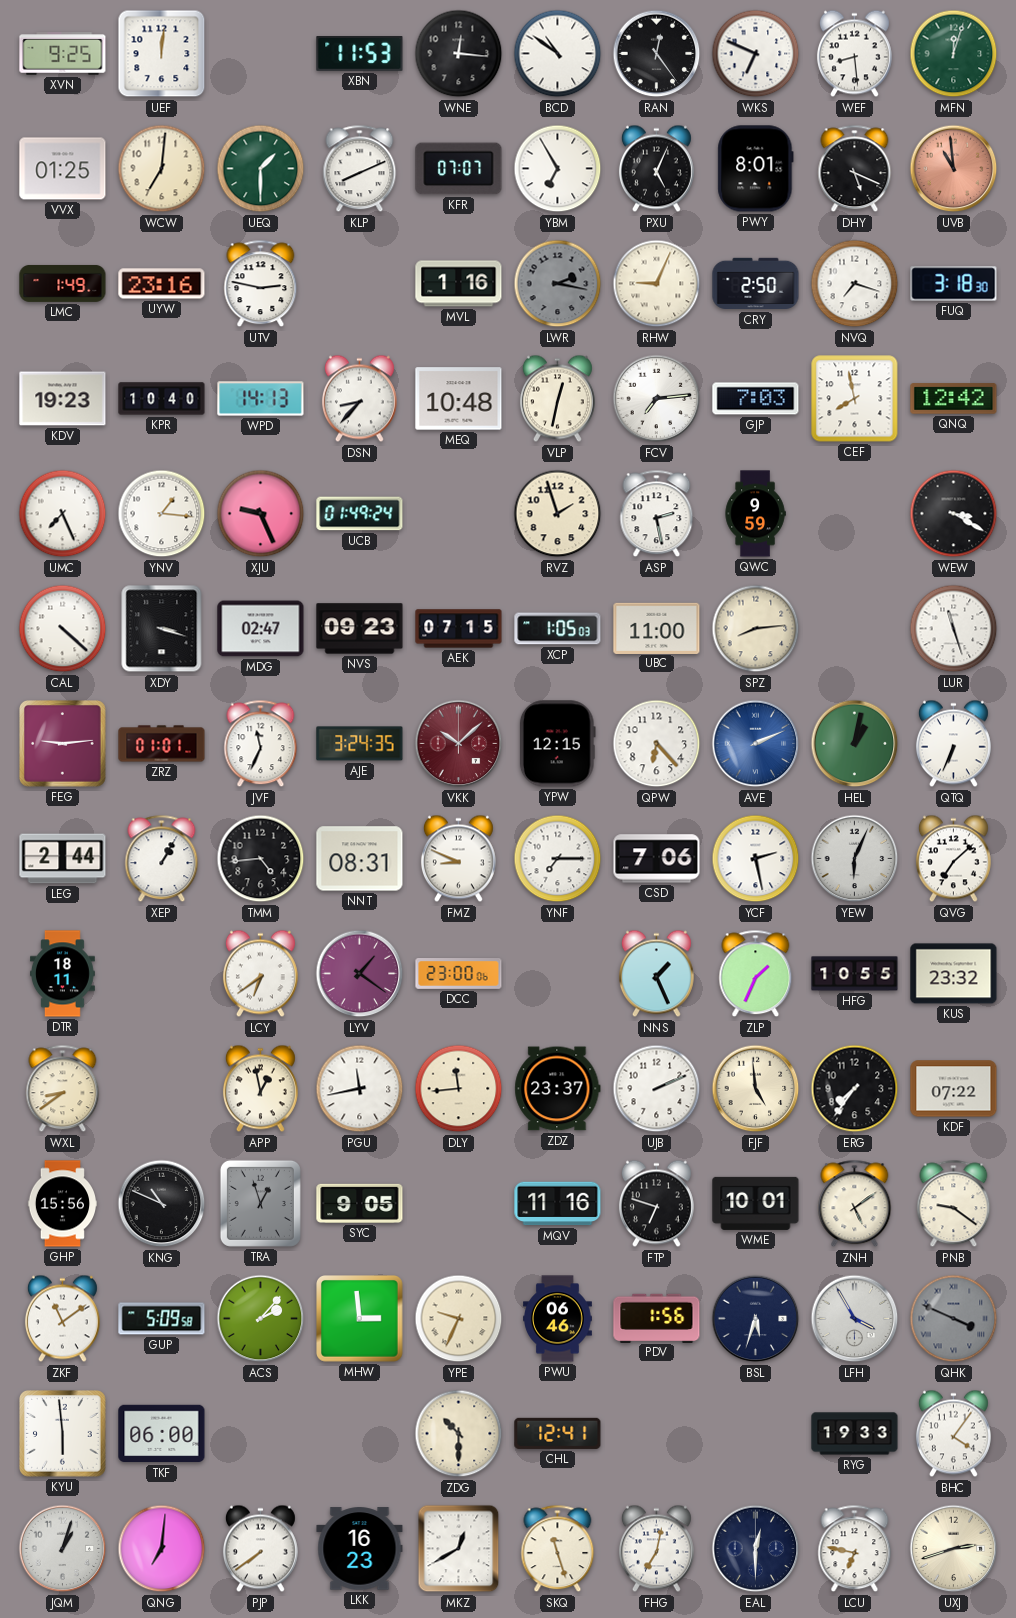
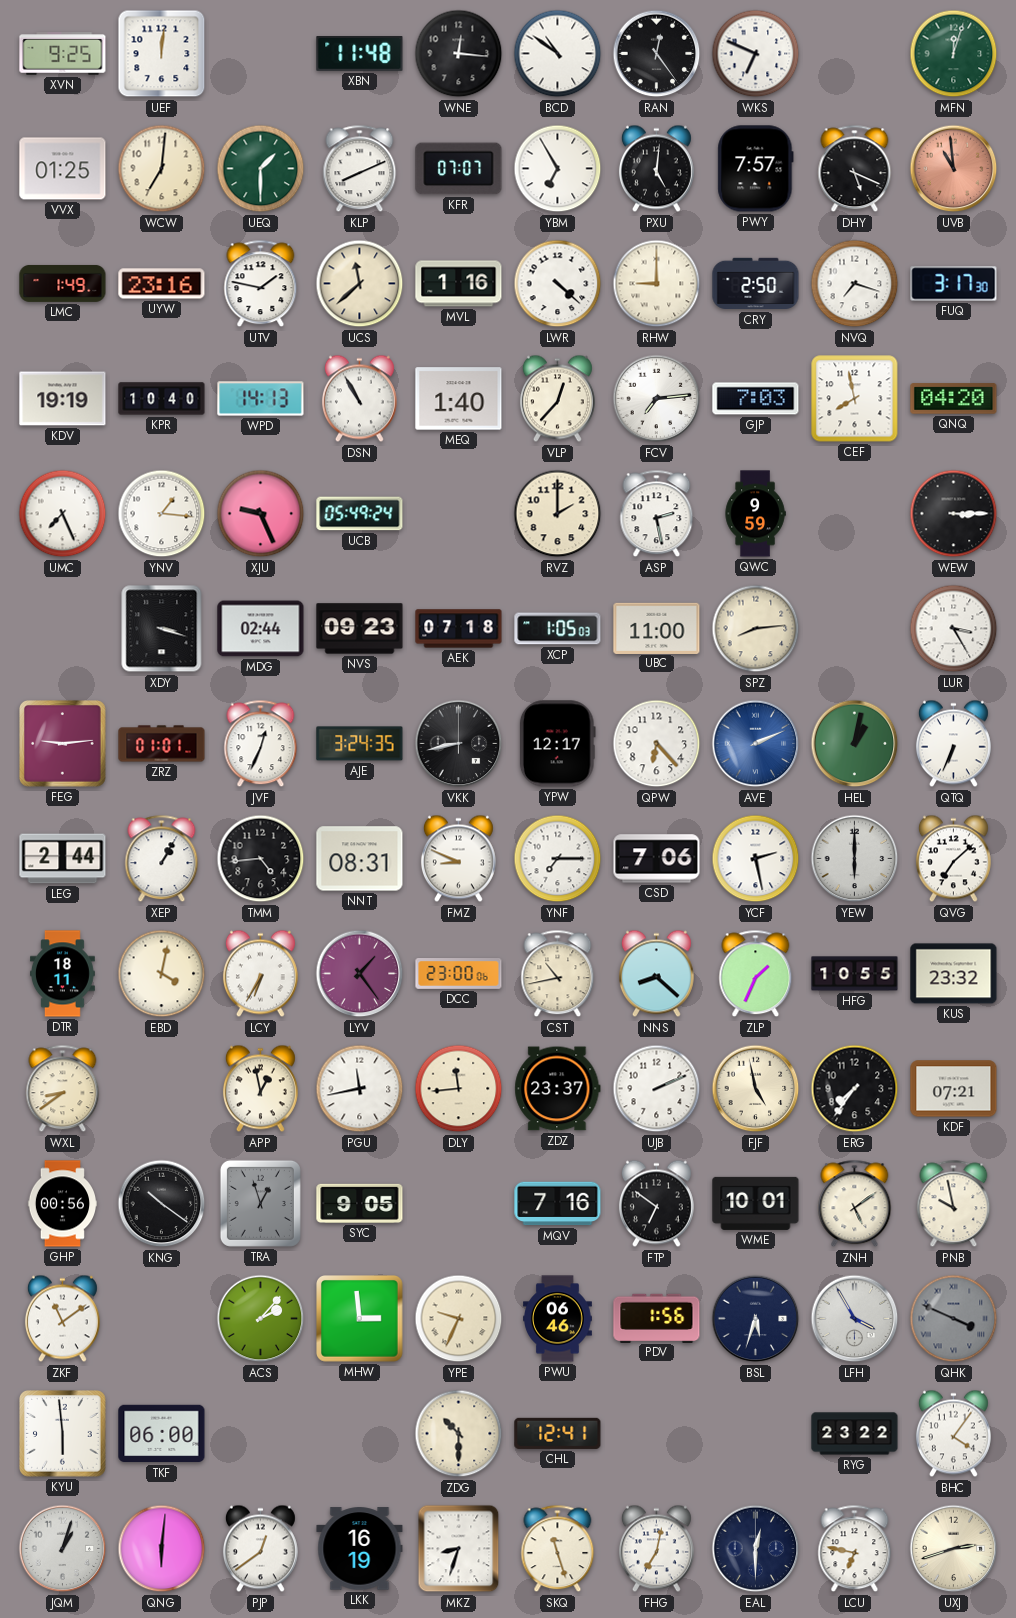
XBN: 11:53 -> 11:48
WEF: 8:29 -> none
PXU: 5:04 -> 5:01
PWY: 8:01 -> 7:57
UTV: 2:47 -> 1:47
UCS: none -> 11:38
LWR: 2:17 -> 4:22
LWR dial: grey -> white
RHW: 9:04 -> 9:00
FUQ: 3:18 -> 3:17
KDV: 19:23 -> 19:19
DSN: 8:37 -> 10:55
MEQ: 10:48 -> 1:40
VLP: 12:32 -> 12:37
QNQ: 12:42 -> 04:20
UCB: 01:49 -> 05:49
RVZ: 1:57 -> 2:00
WEW: 3:20 -> 3:15
CAL: 4:22 -> none
MDG: 02:47 -> 02:44
AEK: 07:15 -> 07:18
LUR: 11:27 -> 3:25
JVF: 11:34 -> 12:34
VKK: 10:08 -> 8:43
VKK dial: burgundy -> black
YPW: 12:15 -> 12:17
YEW: 6:04 -> 6:00
EBD: none -> 4:02
LCY: 6:39 -> 6:35
LYV: 1:21 -> 1:24
CST: none -> 10:43
NNS: 1:26 -> 8:22
FJF: 4:59 -> 4:58
KDF: 07:22 -> 07:21
GHP: 15:56 -> 00:56
KNG: 10:49 -> 10:21
MQV: 11:16 -> 7:16
FTP: 6:48 -> 6:51
PNB: 9:21 -> 9:58
GUP: 5:09 -> none
RYG: 19:33 -> 23:22
QNG: 7:01 -> 6:01
PJP: 7:39 -> 12:39
LKK: 16:23 -> 16:19
MKZ: 12:40 -> 8:33
